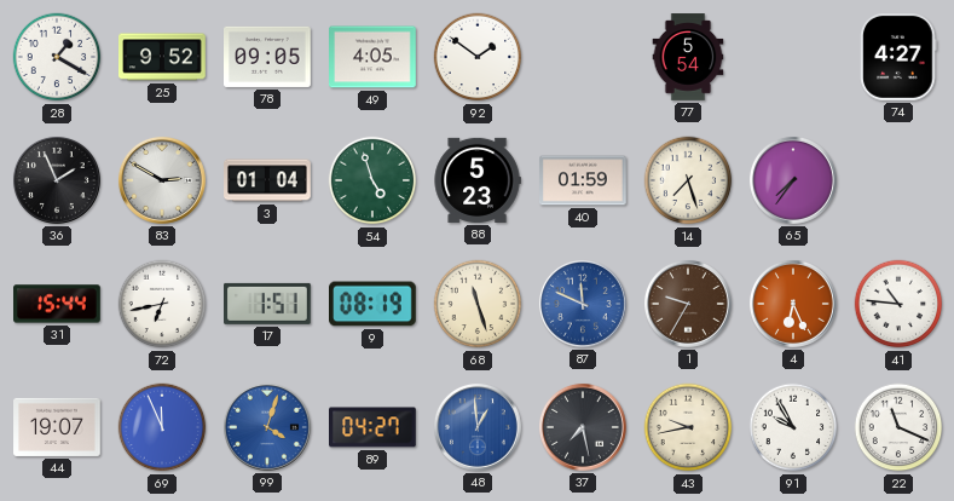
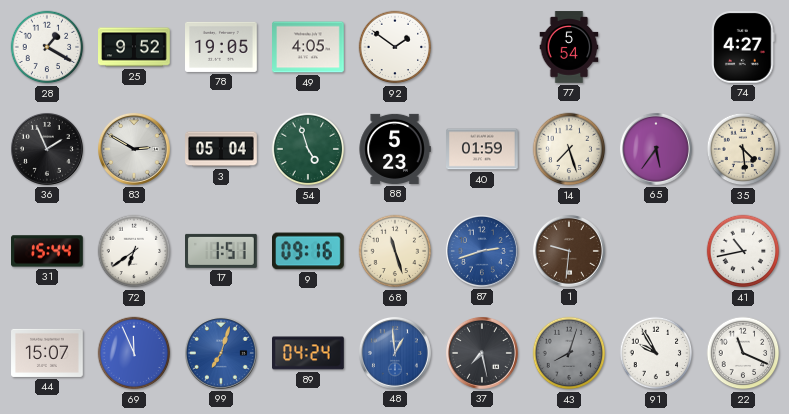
78: 09:05 -> 19:05
3: 01:04 -> 05:04
65: 7:36 -> 5:36
35: none -> 4:29
72: 6:43 -> 6:39
9: 08:19 -> 09:16
87: 11:49 -> 2:42
1: 9:35 -> 9:31
4: 6:26 -> none
41: 10:46 -> 10:43
44: 19:07 -> 15:07
99: 4:03 -> 7:03
89: 04:27 -> 04:24
43: 9:43 -> 8:03
43 dial: cream -> grey
